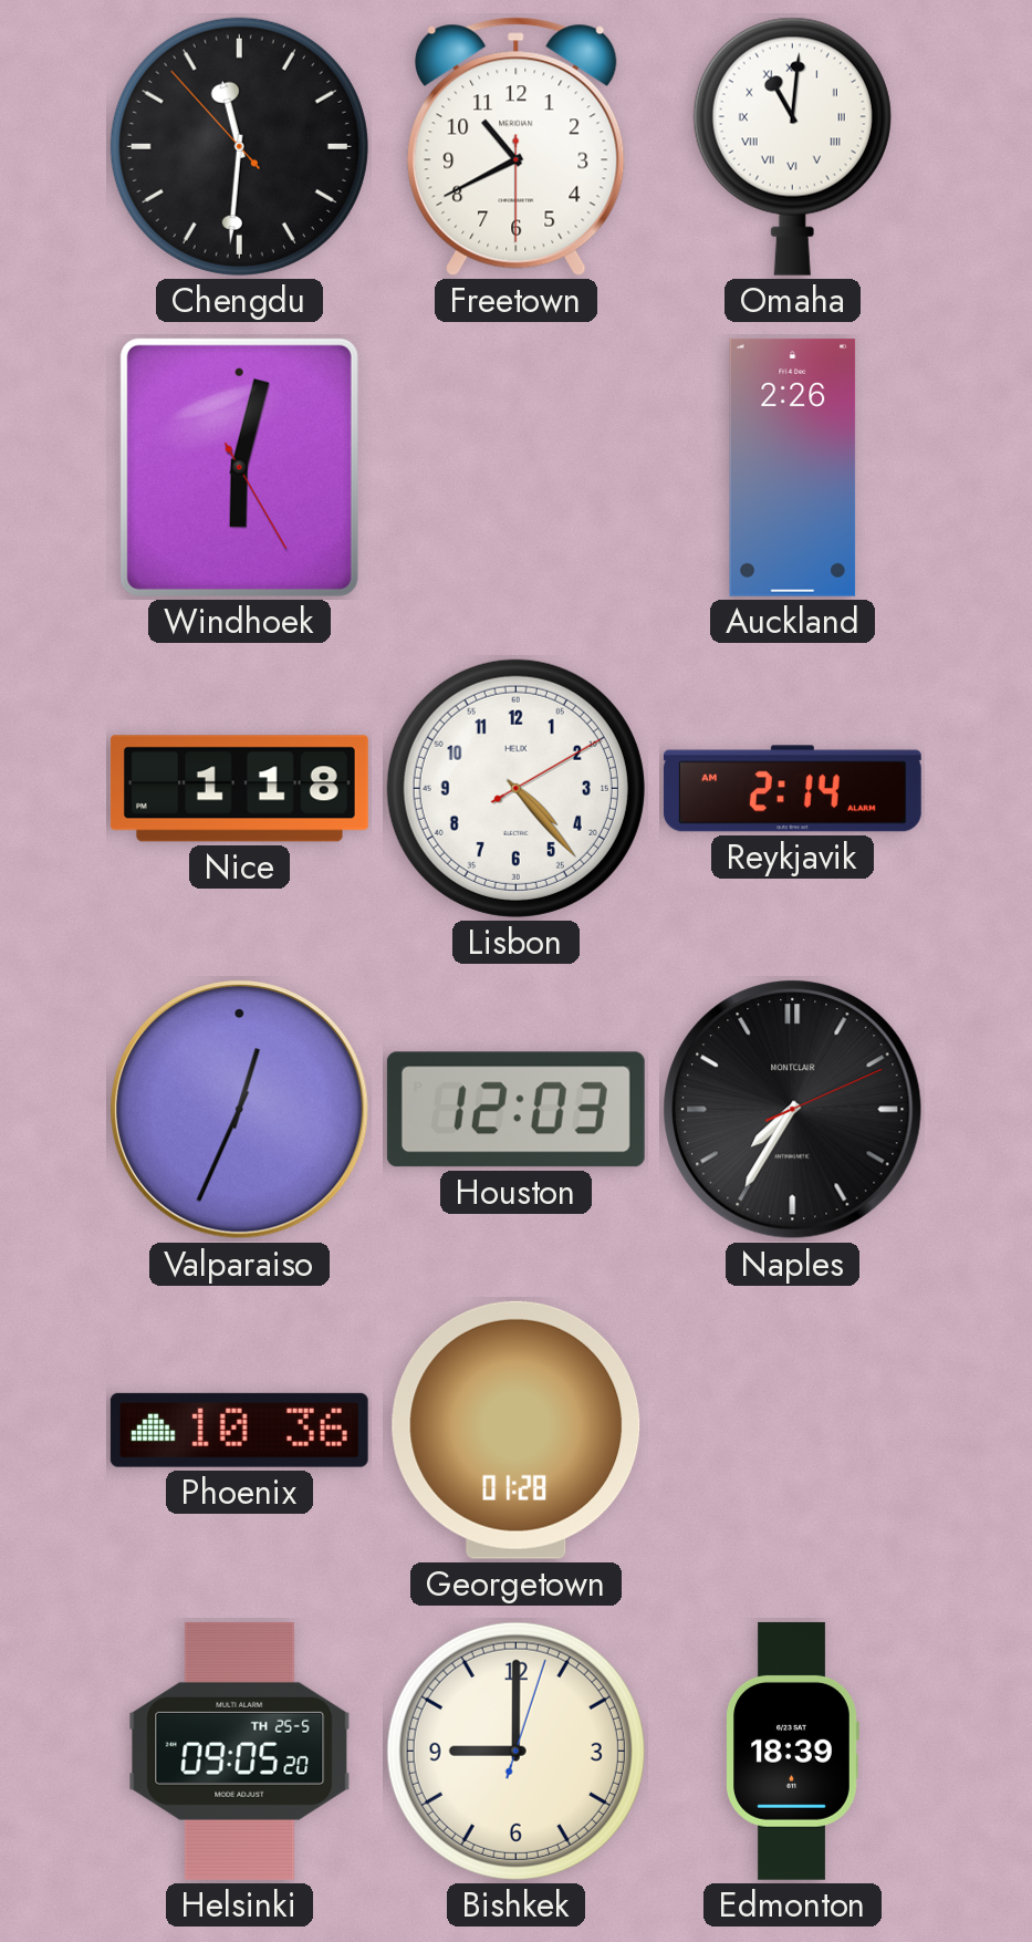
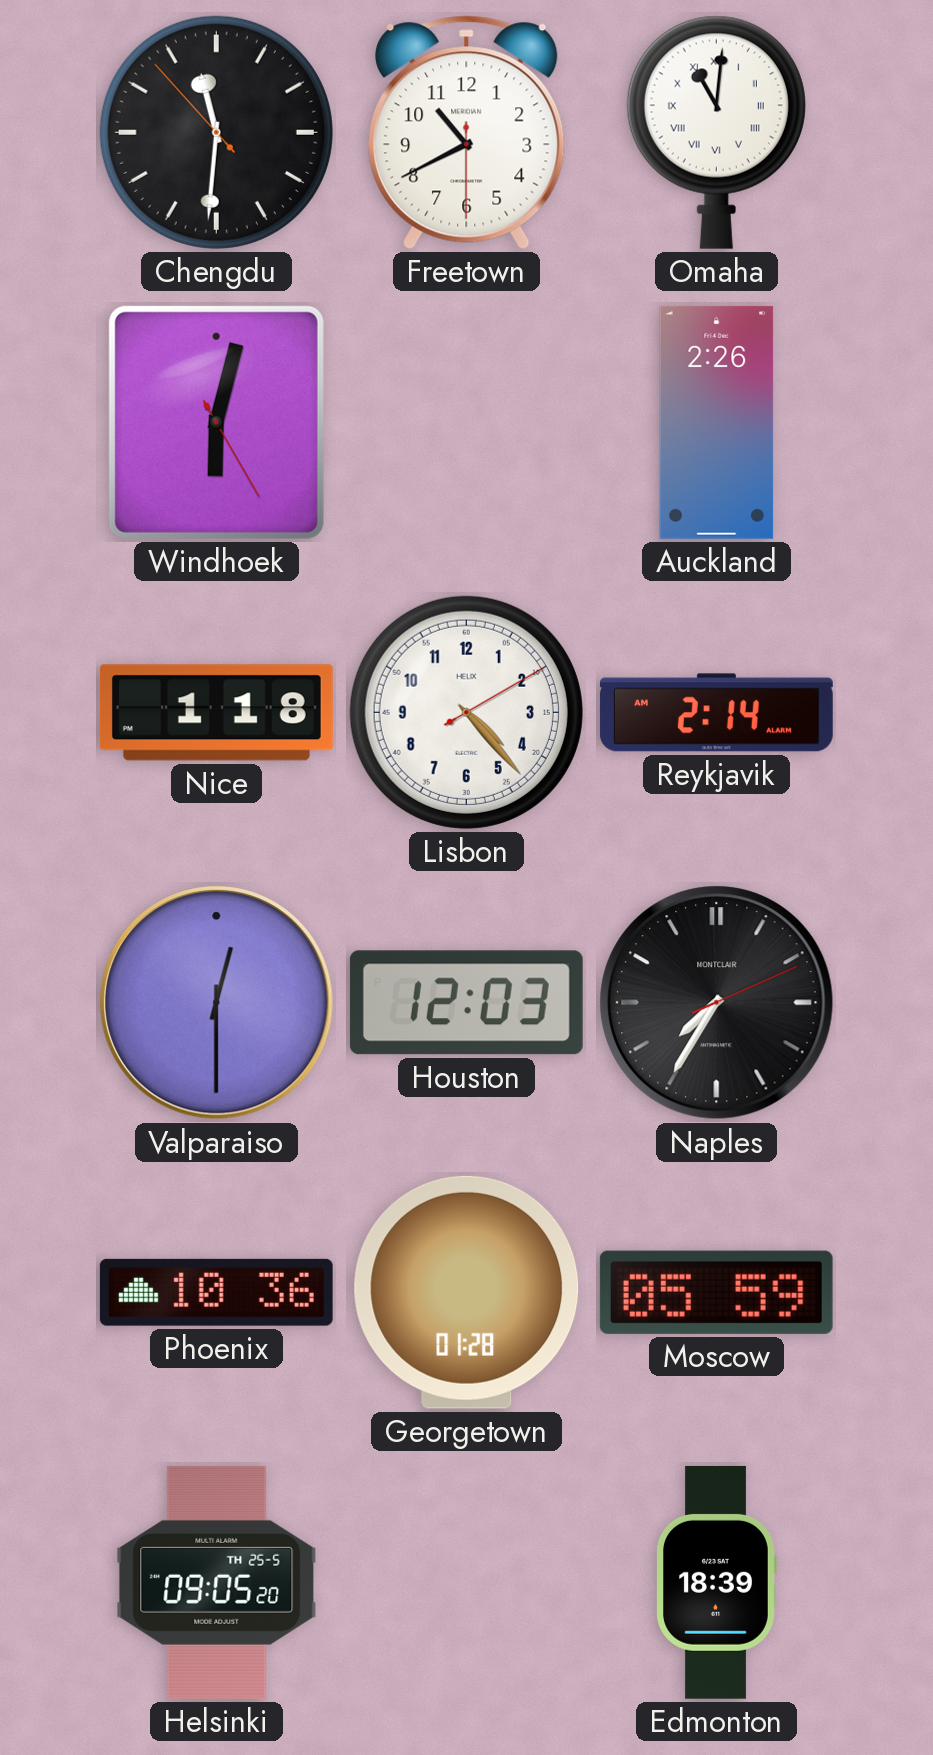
Valparaiso: 12:34 -> 12:30
Moscow: none -> 05:59
Bishkek: 9:00 -> none
